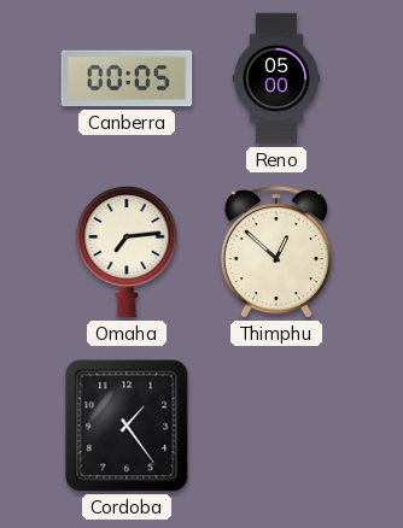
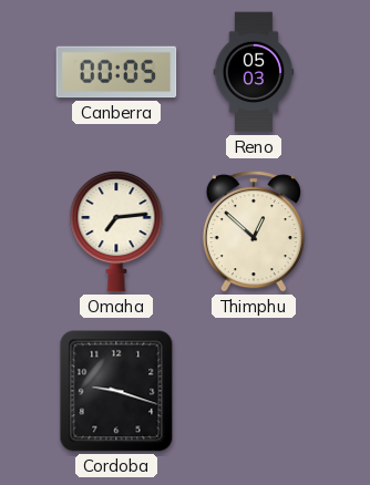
Reno: 05:00 -> 05:03
Cordoba: 1:24 -> 9:18
